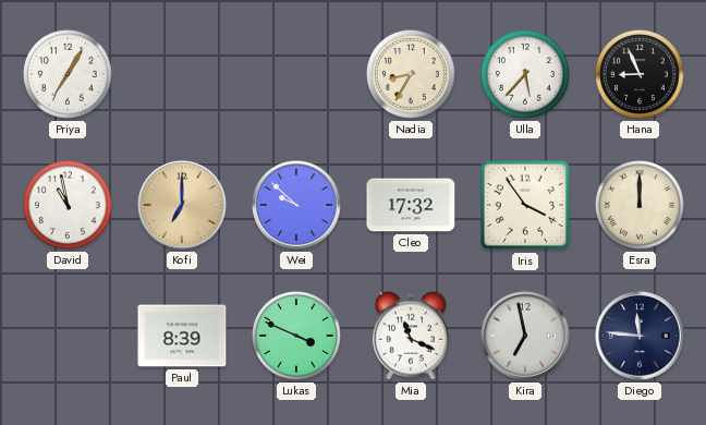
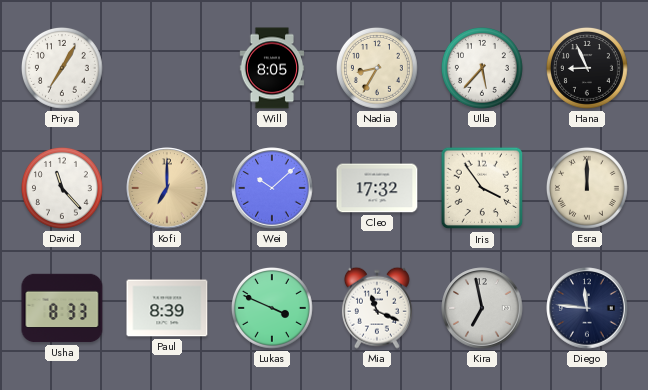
Will: none -> 8:05
David: 10:58 -> 11:23
Wei: 9:52 -> 10:08
Usha: none -> 8:33
